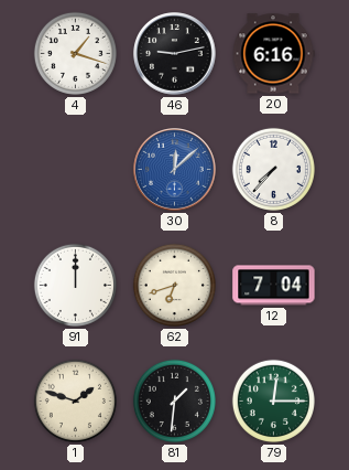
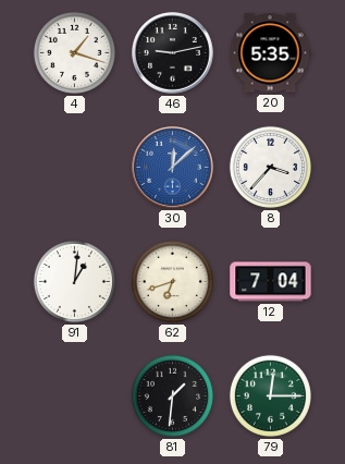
20: 6:16 -> 5:35
8: 7:37 -> 3:37
91: 12:00 -> 1:01
1: 1:48 -> none
